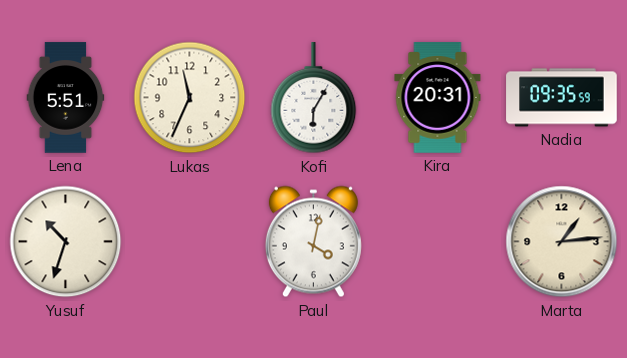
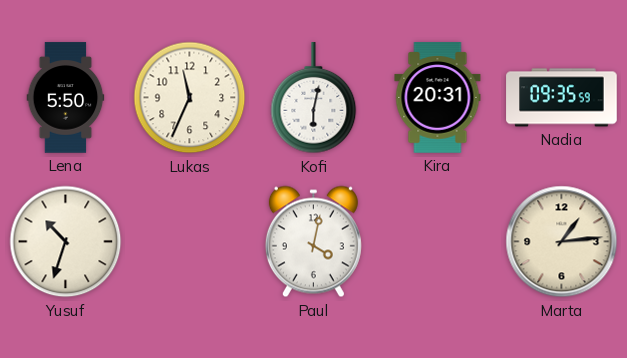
Lena: 5:51 -> 5:50
Kofi: 6:05 -> 6:02
